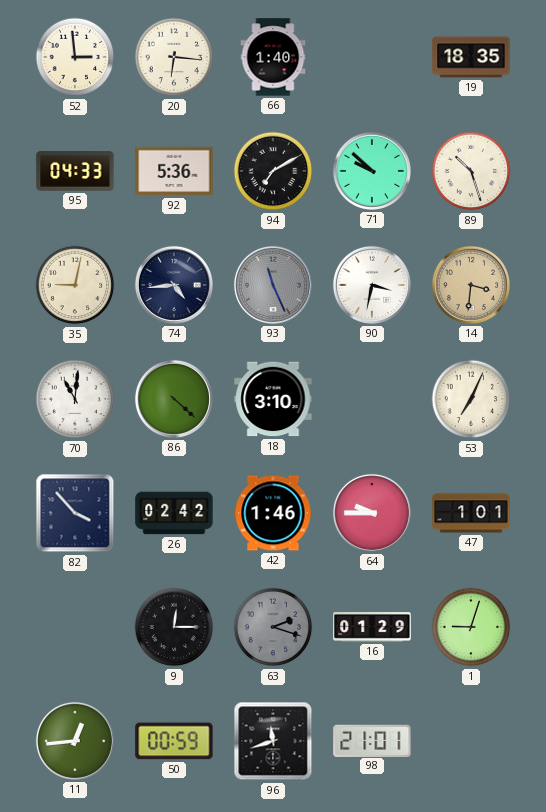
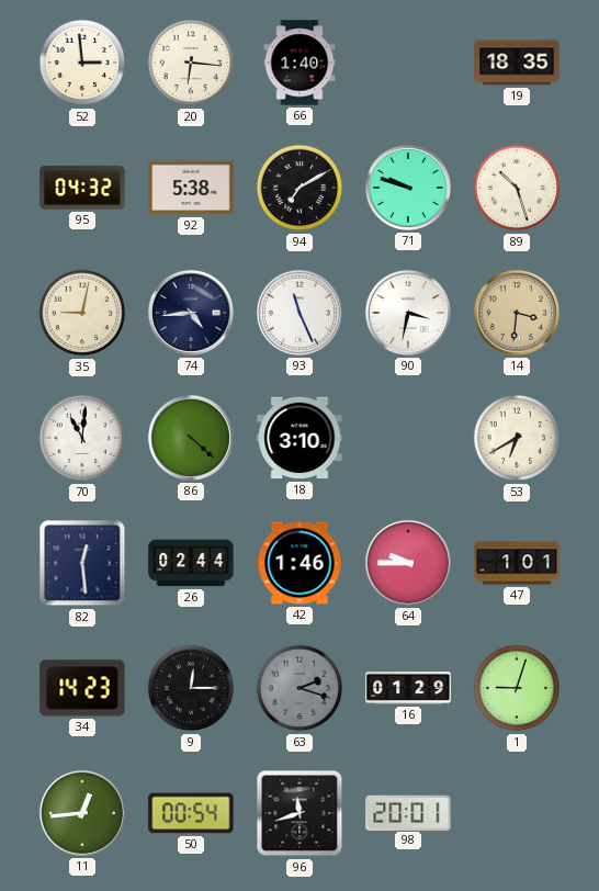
95: 04:33 -> 04:32
92: 5:36 -> 5:38
71: 9:52 -> 9:48
93 dial: grey -> white
53: 7:04 -> 6:40
82: 3:53 -> 12:29
26: 02:42 -> 02:44
34: none -> 14:23
50: 00:59 -> 00:54
98: 21:01 -> 20:01
